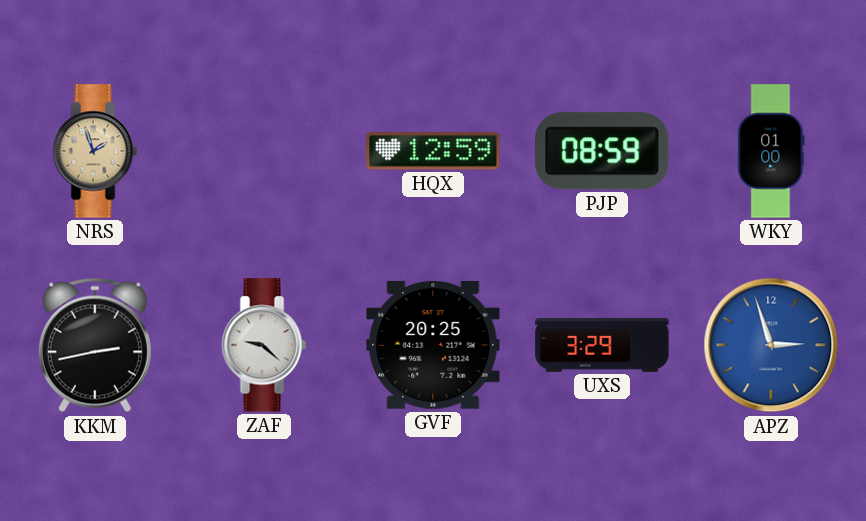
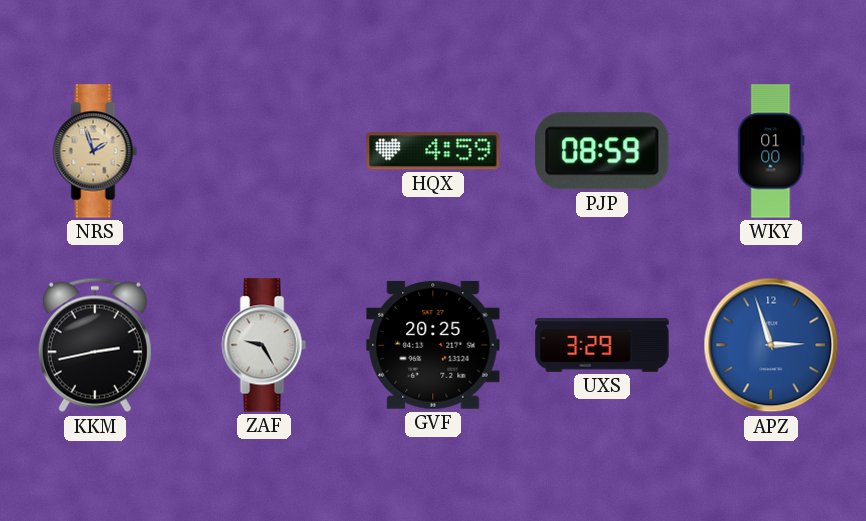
HQX: 12:59 -> 4:59
ZAF: 9:22 -> 9:25
